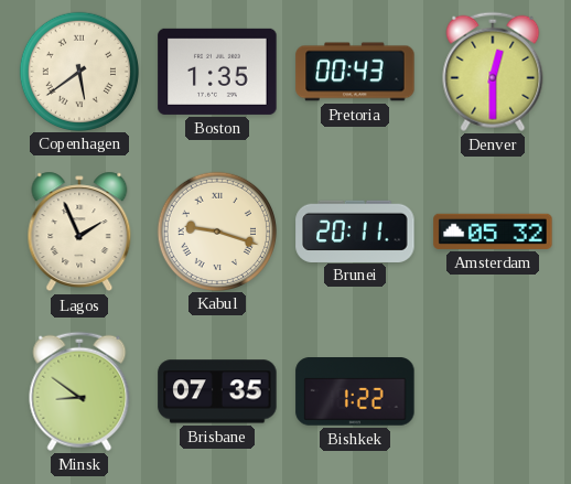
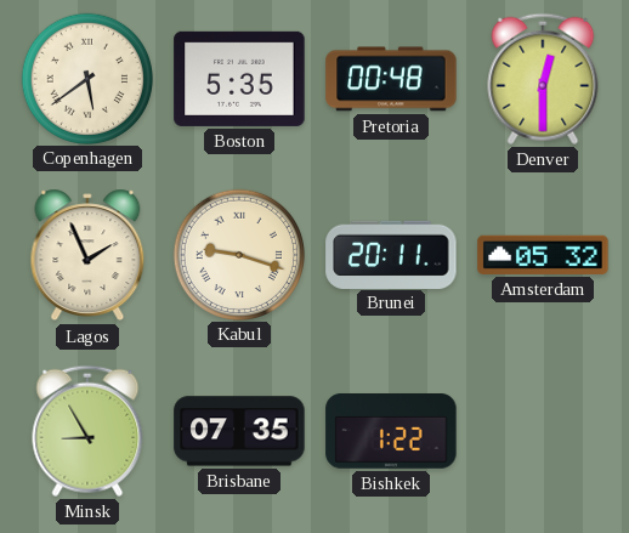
Boston: 1:35 -> 5:35
Pretoria: 00:43 -> 00:48
Minsk: 8:51 -> 8:55
